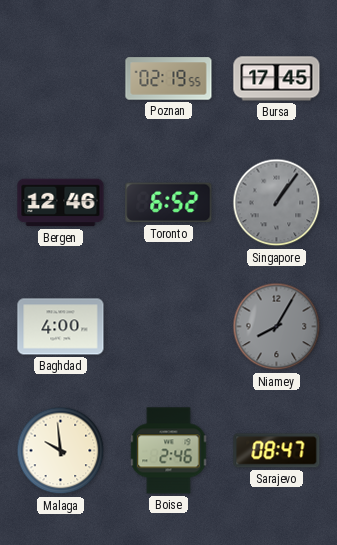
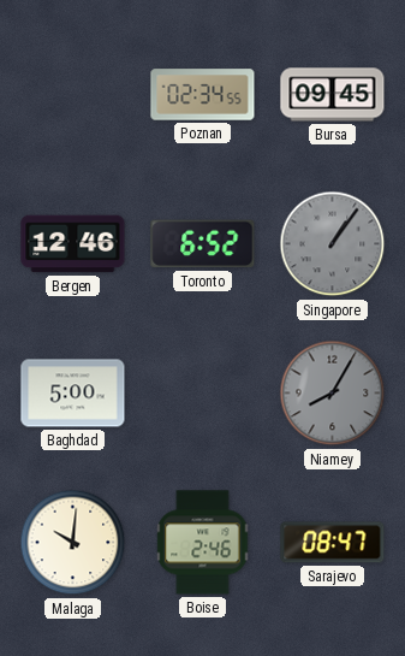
Poznan: 02:19 -> 02:34
Bursa: 17:45 -> 09:45
Baghdad: 4:00 -> 5:00
Malaga: 9:59 -> 10:01
